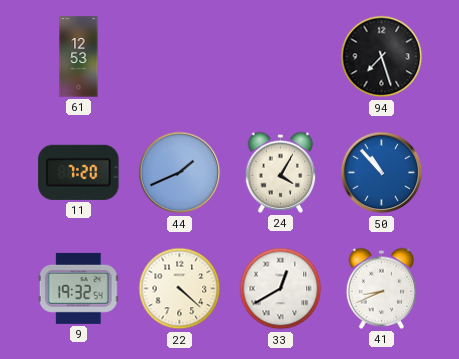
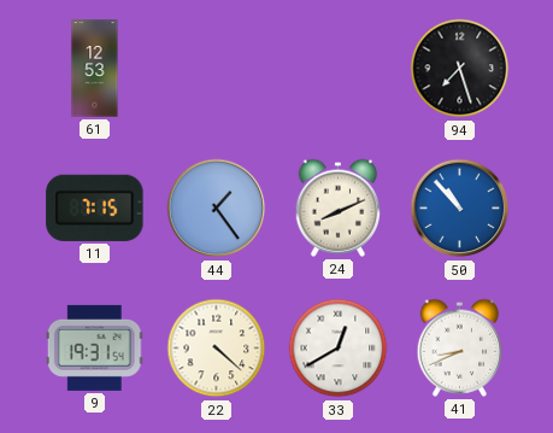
11: 7:20 -> 7:15
44: 1:41 -> 1:24
24: 4:05 -> 8:11
9: 19:32 -> 19:31
